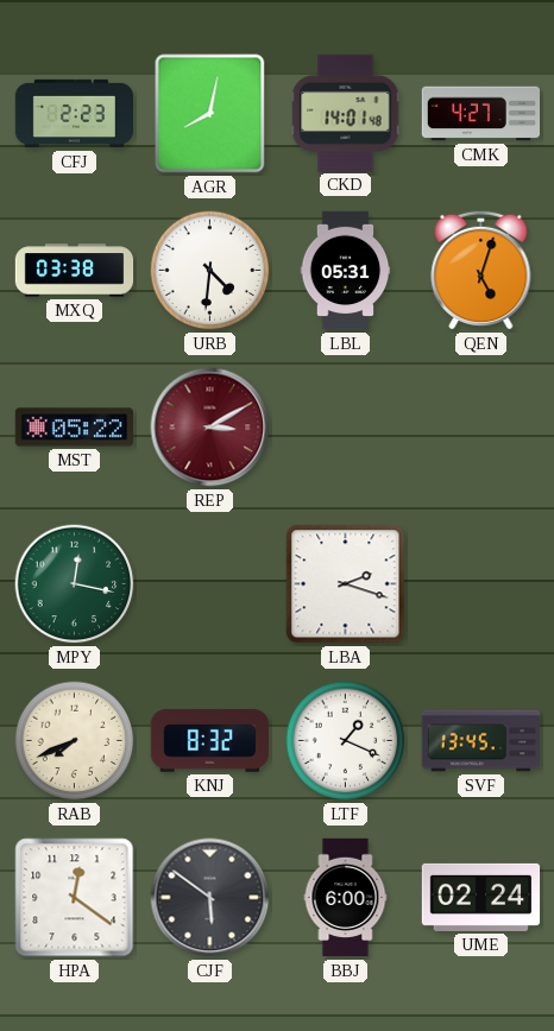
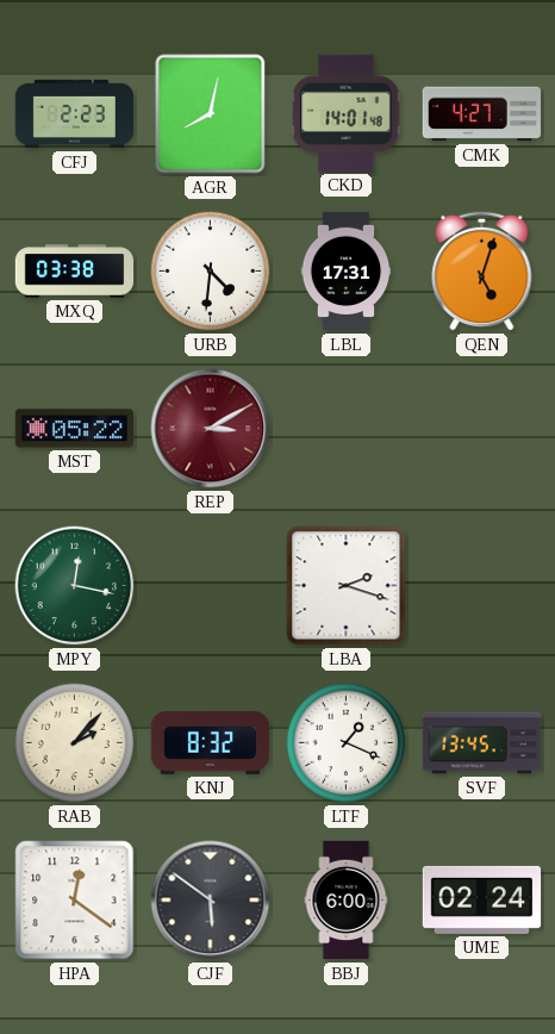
LBL: 05:31 -> 17:31
RAB: 7:41 -> 2:07
